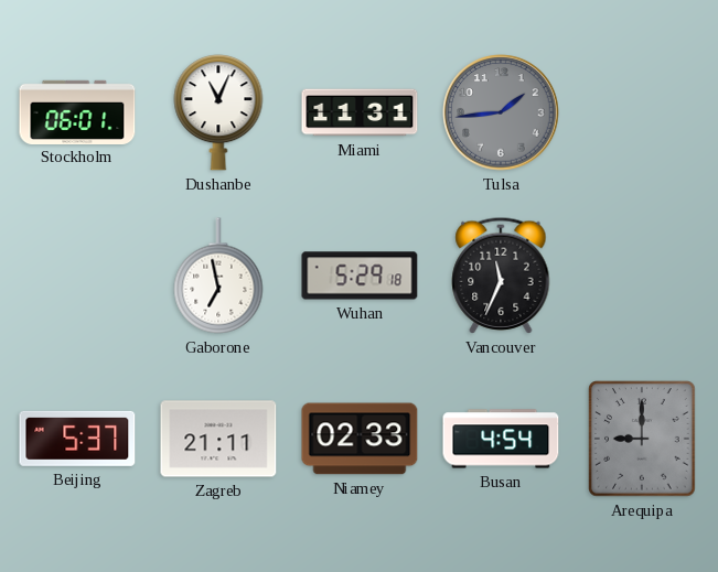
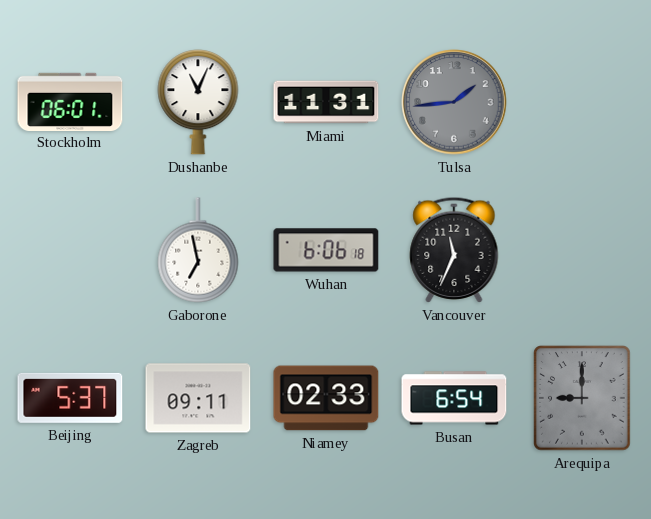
Wuhan: 5:29 -> 6:06
Zagreb: 21:11 -> 09:11
Busan: 4:54 -> 6:54
